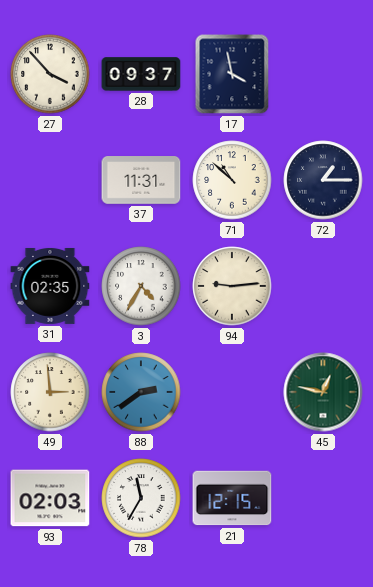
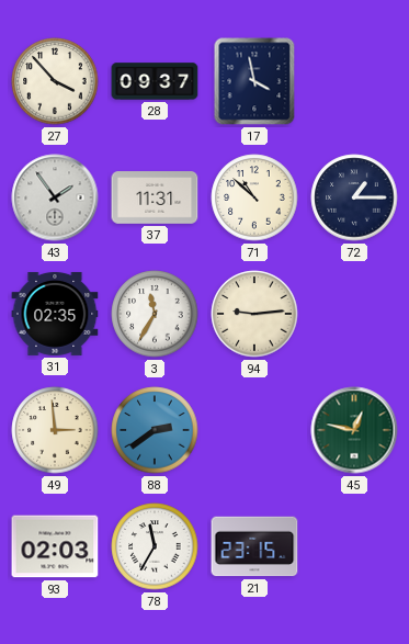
43: none -> 1:54
3: 4:35 -> 11:35
21: 12:15 -> 23:15
